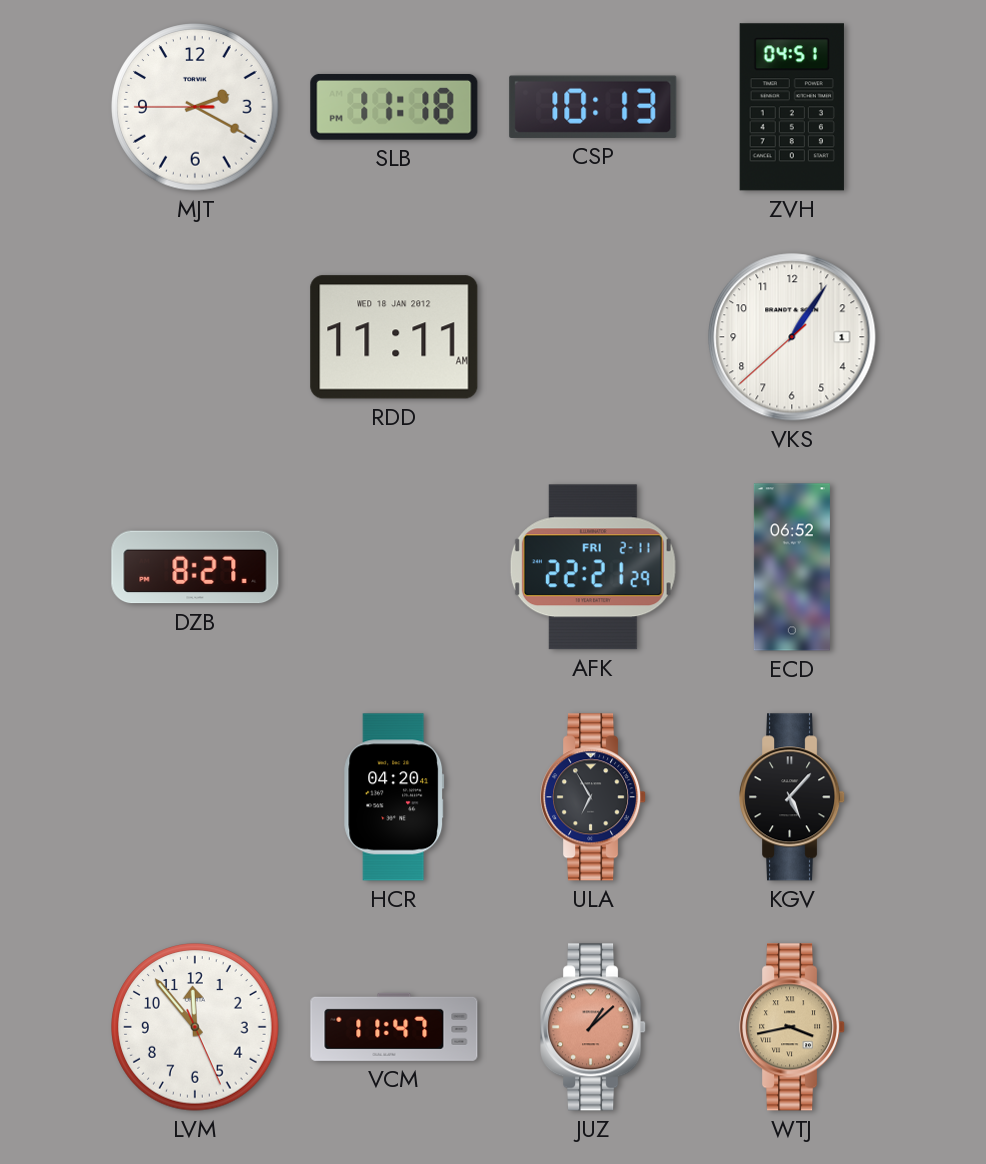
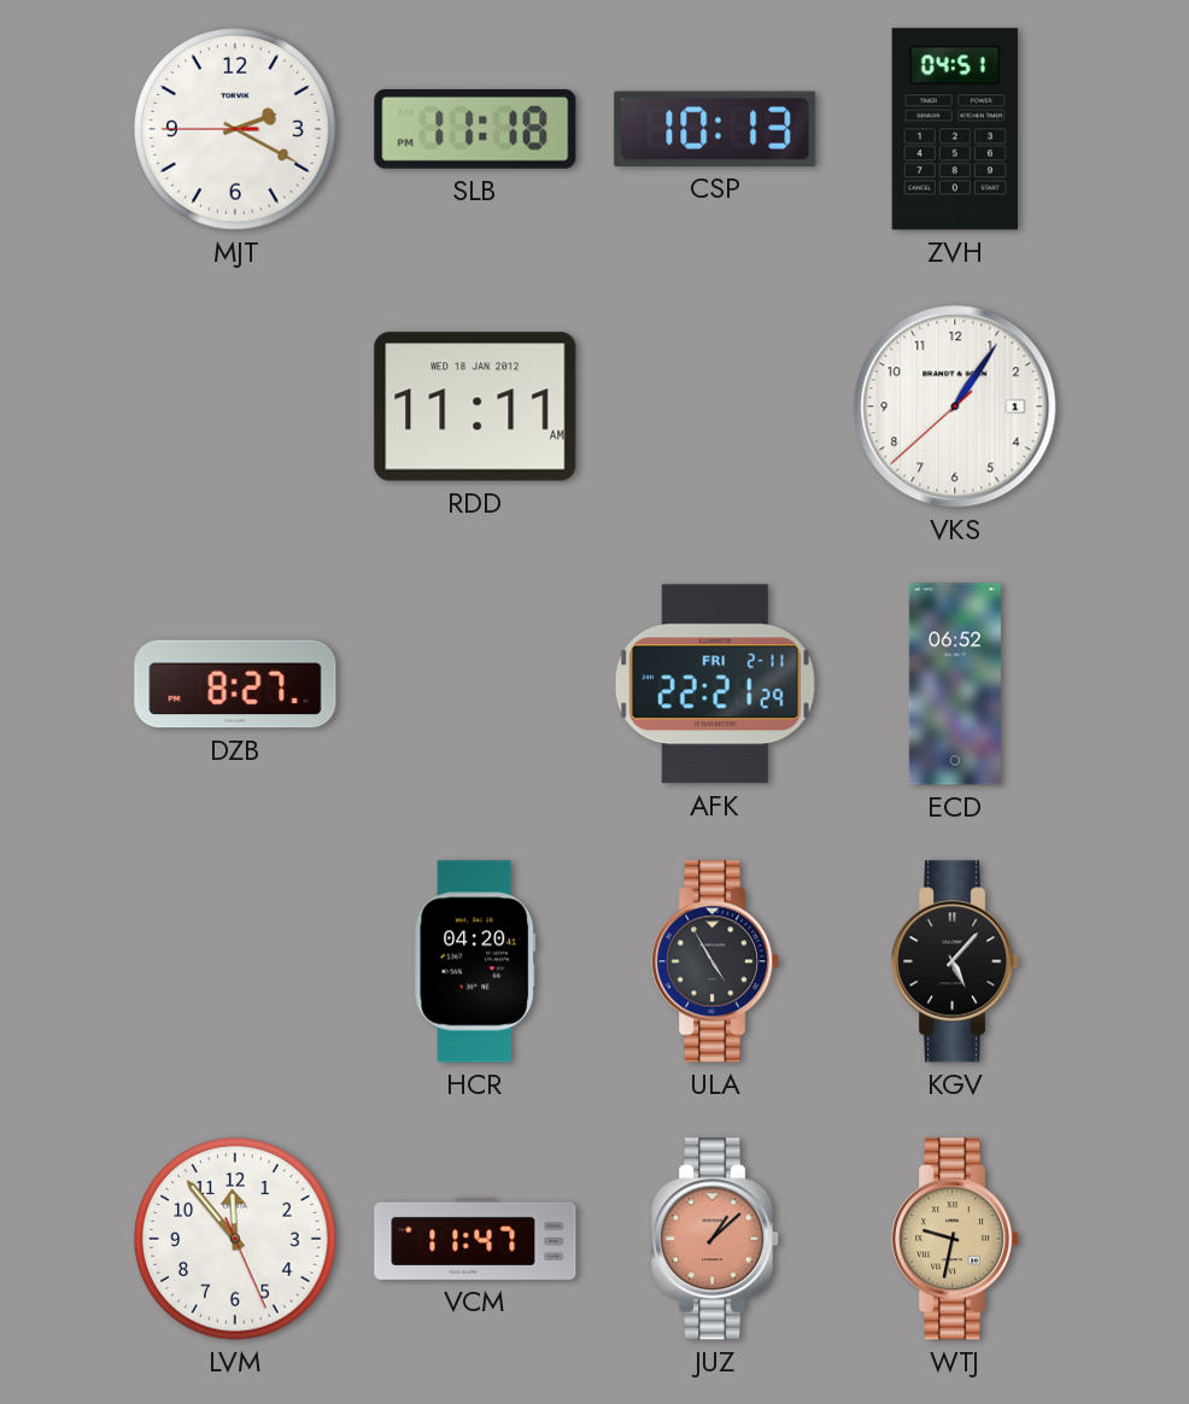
ULA: 6:55 -> 4:55
WTJ: 3:43 -> 9:32
